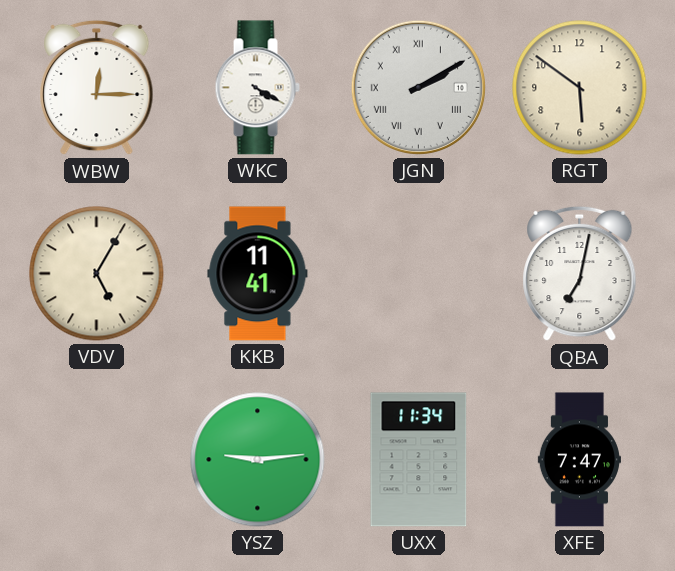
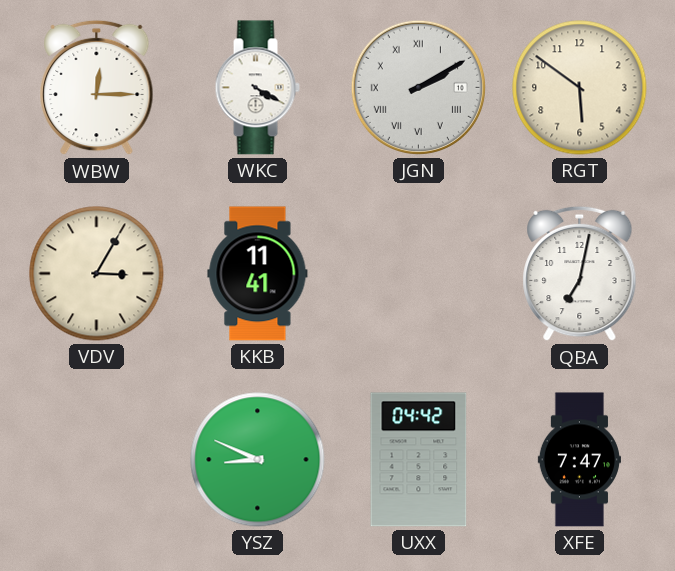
VDV: 5:05 -> 3:05
YSZ: 9:14 -> 8:49
UXX: 11:34 -> 04:42
